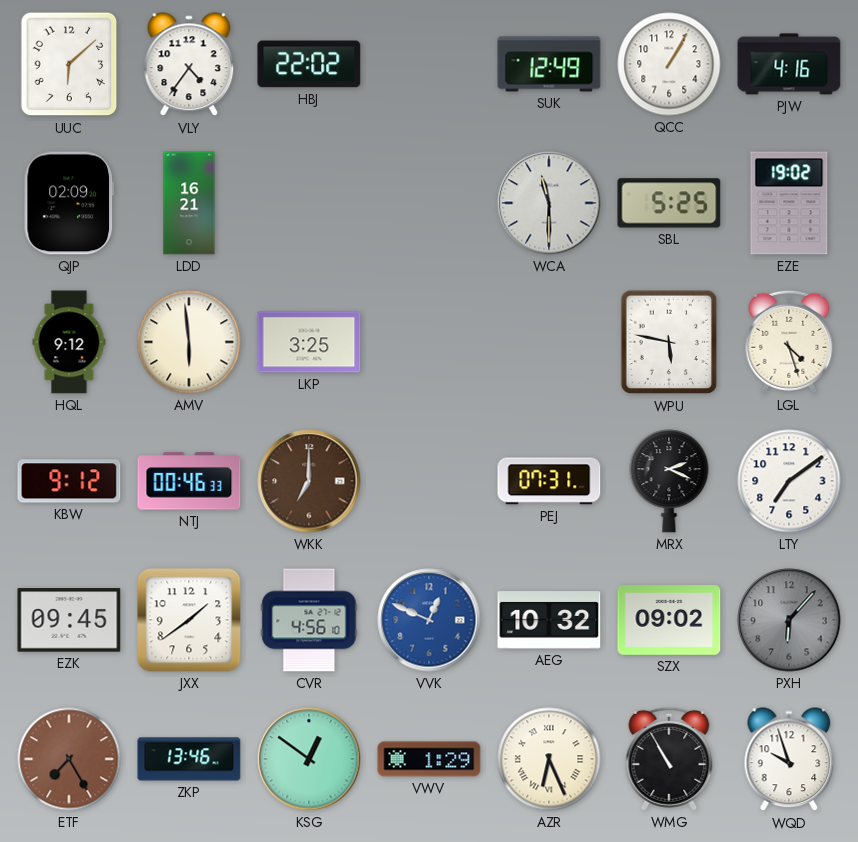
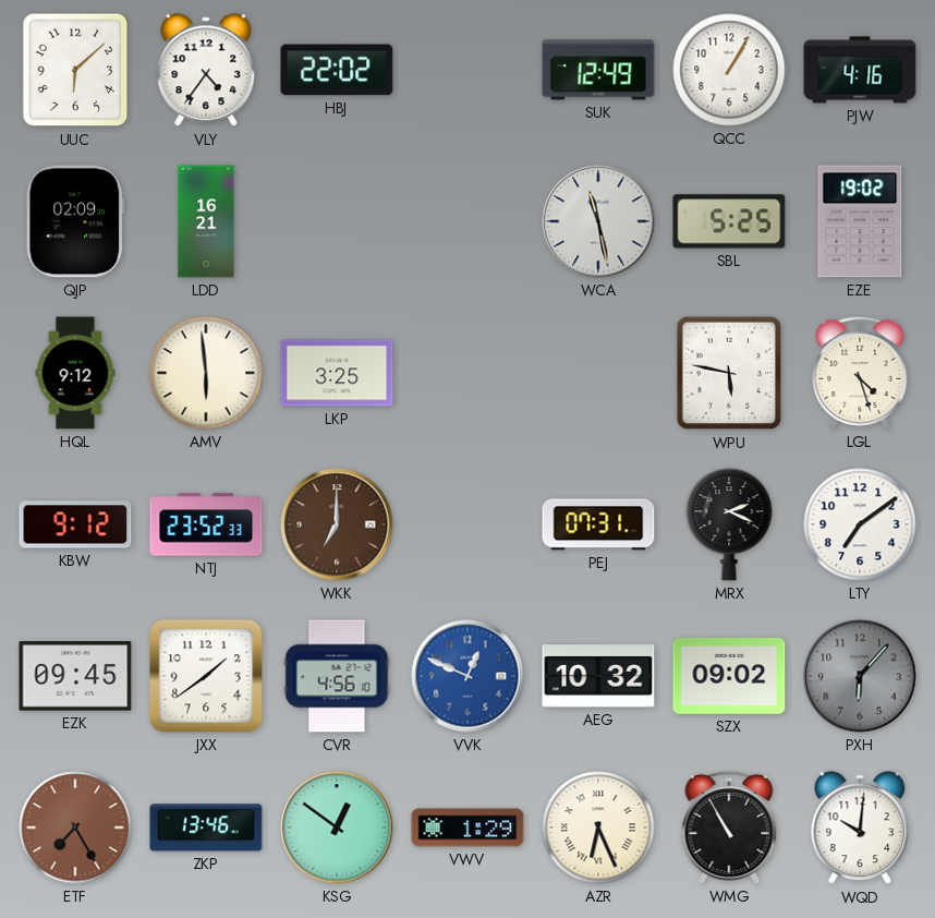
WCA: 11:30 -> 11:28
NTJ: 00:46 -> 23:52
WQD: 9:57 -> 10:01
